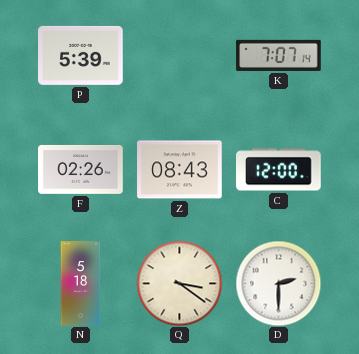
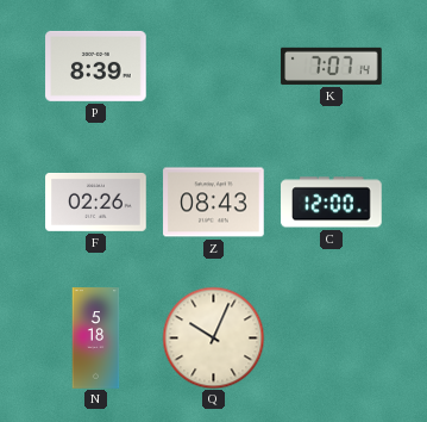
P: 5:39 -> 8:39
Q: 3:21 -> 10:04
D: 2:30 -> none
